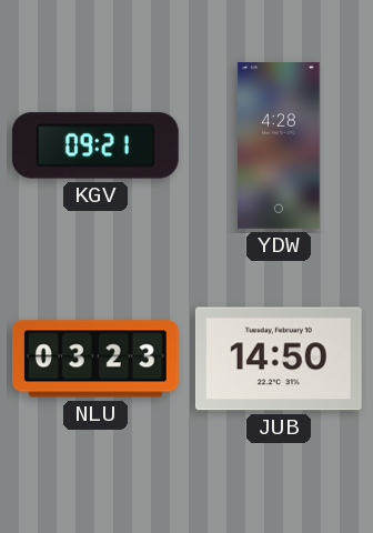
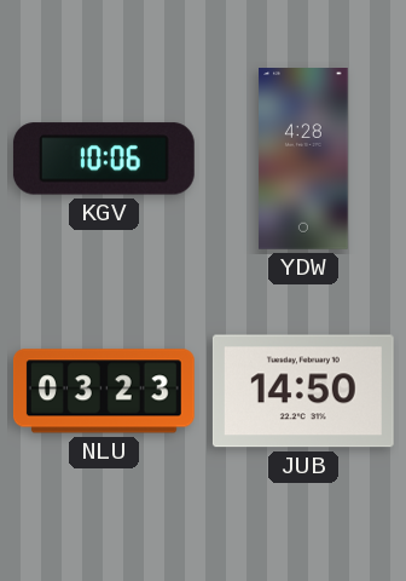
KGV: 09:21 -> 10:06
